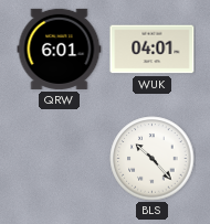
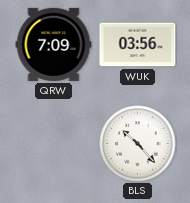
QRW: 6:01 -> 7:09
WUK: 04:01 -> 03:56
